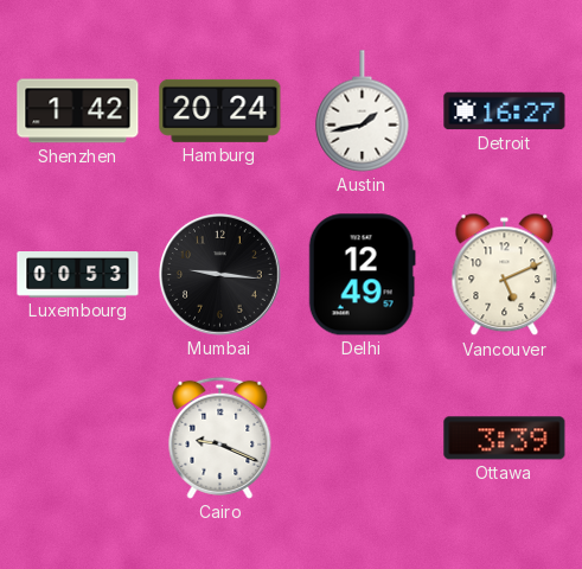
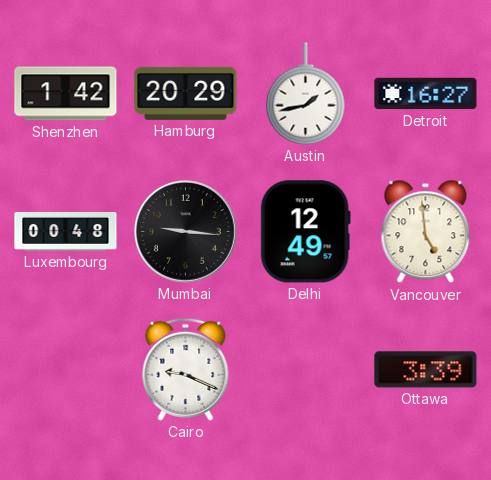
Hamburg: 20:24 -> 20:29
Luxembourg: 00:53 -> 00:48
Vancouver: 5:11 -> 4:59
